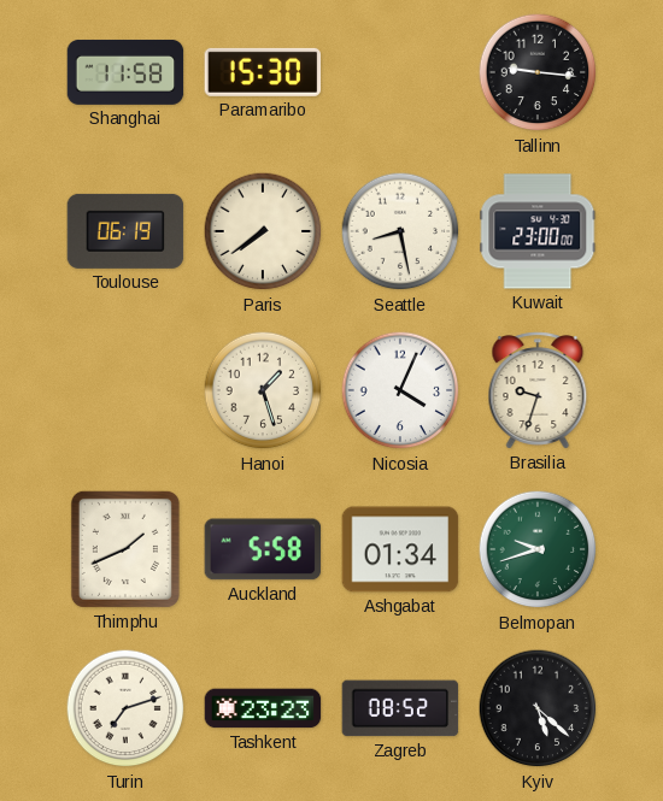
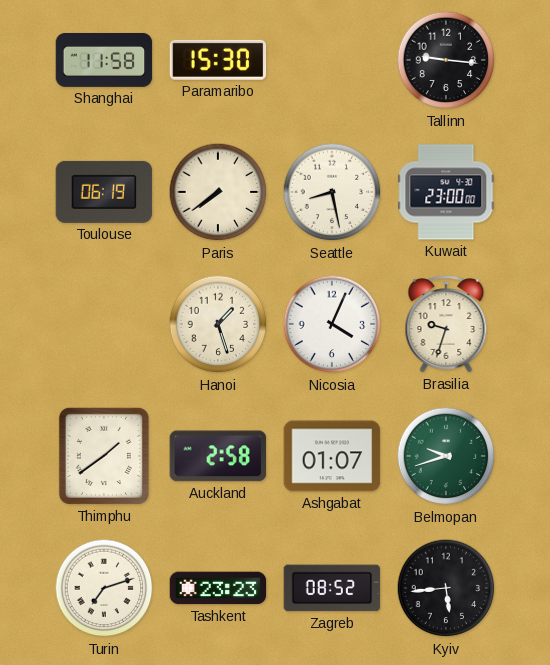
Thimphu: 1:41 -> 1:39
Auckland: 5:58 -> 2:58
Ashgabat: 01:34 -> 01:07
Kyiv: 5:22 -> 5:44
